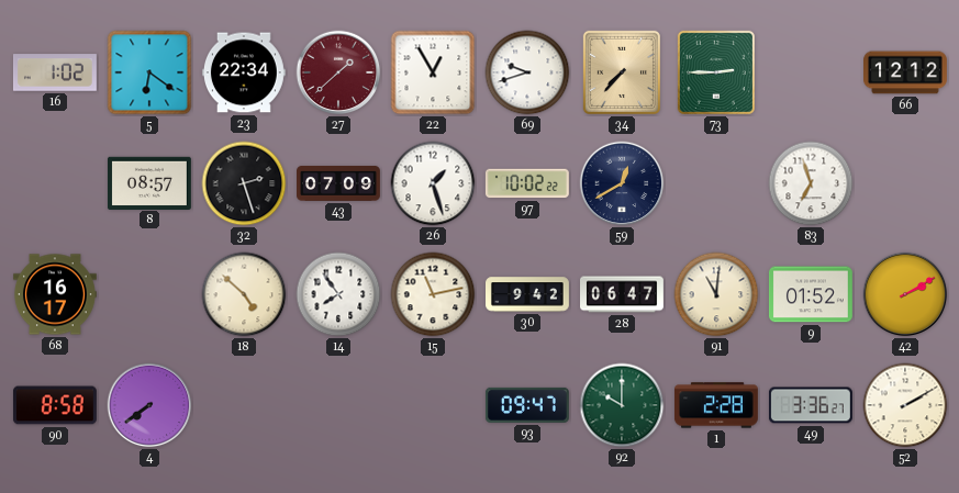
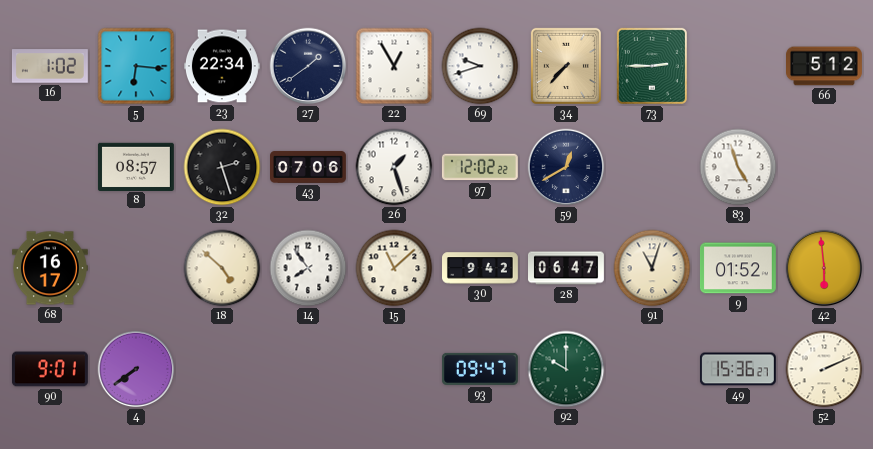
5: 6:21 -> 6:16
27: 1:38 -> 1:39
27 dial: burgundy -> navy
66: 12:12 -> 5:12
43: 07:09 -> 07:06
97: 10:02 -> 12:02
83: 6:57 -> 4:57
15: 11:13 -> 11:08
91: 11:01 -> 11:03
42: 2:10 -> 5:59
90: 8:58 -> 9:01
1: 2:28 -> none
49: 3:36 -> 15:36
52: 2:10 -> 2:11
